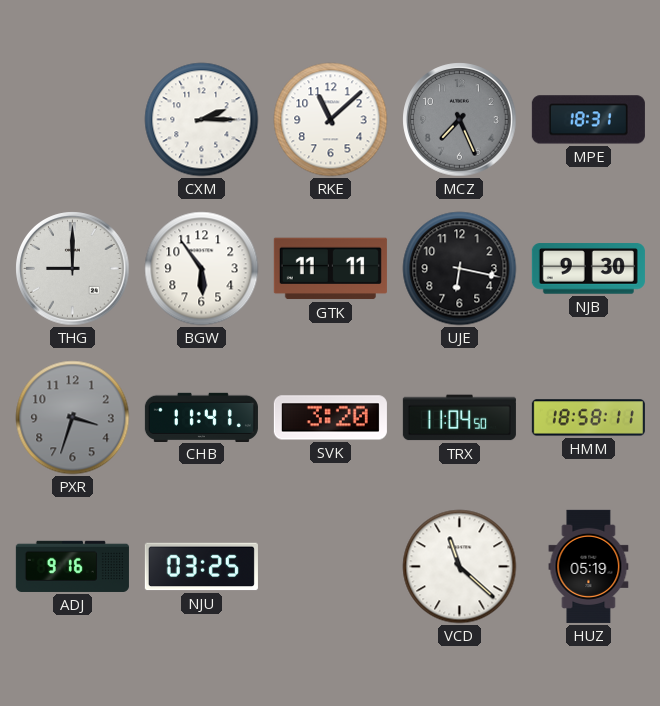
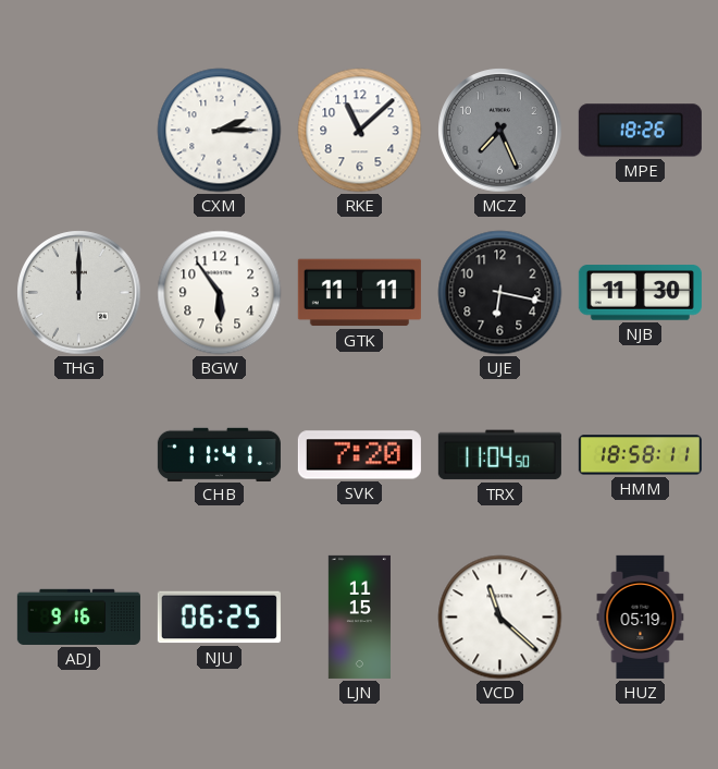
MPE: 18:31 -> 18:26
THG: 9:00 -> 12:00
NJB: 9:30 -> 11:30
PXR: 3:33 -> none
SVK: 3:20 -> 7:20
NJU: 03:25 -> 06:25
LJN: none -> 11:15
